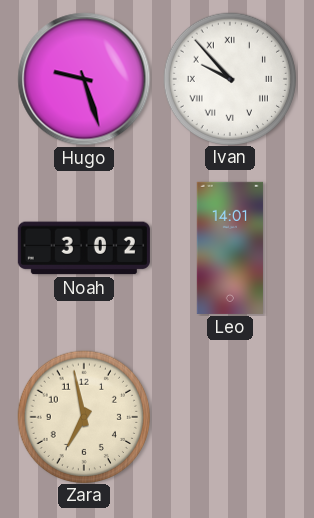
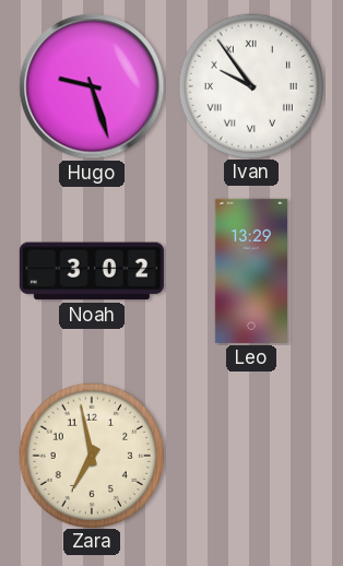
Ivan: 9:53 -> 9:54
Leo: 14:01 -> 13:29
